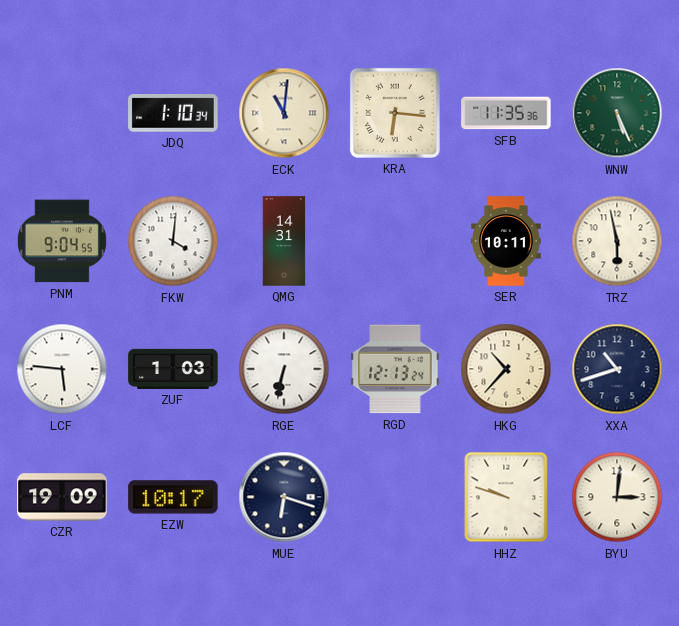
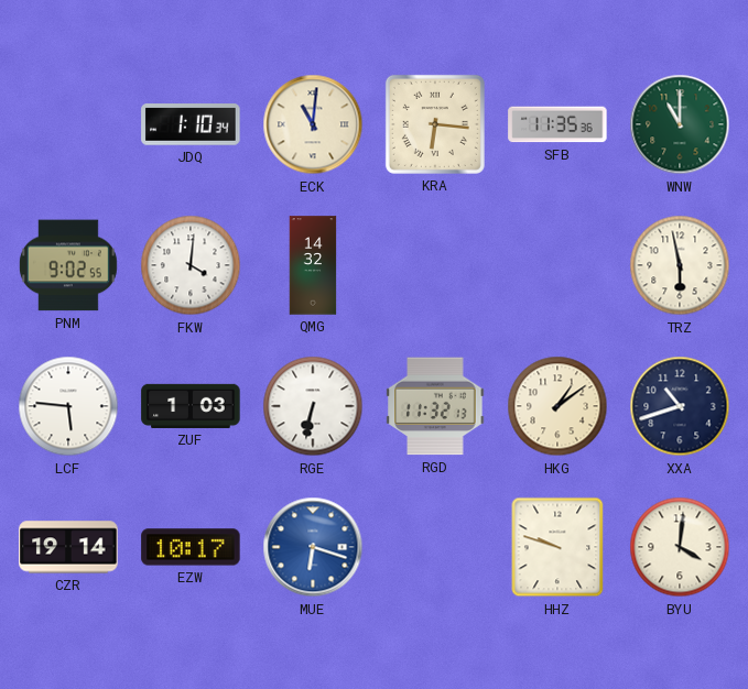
WNW: 5:26 -> 11:00
PNM: 9:04 -> 9:02
QMG: 14:31 -> 14:32
SER: 10:11 -> none
RGD: 12:13 -> 11:32
HKG: 10:37 -> 1:09
CZR: 19:09 -> 19:14
MUE dial: navy -> blue
BYU: 3:01 -> 4:01
